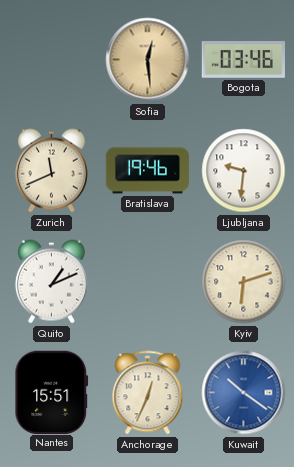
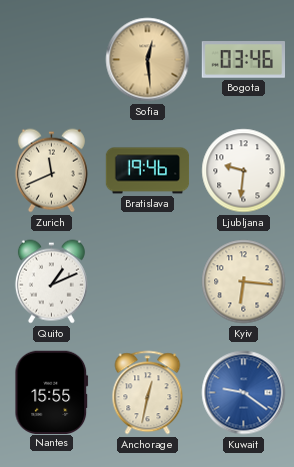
Kyiv: 6:12 -> 6:16
Nantes: 15:51 -> 15:55
Anchorage: 12:34 -> 12:32
Kuwait: 10:21 -> 9:21
